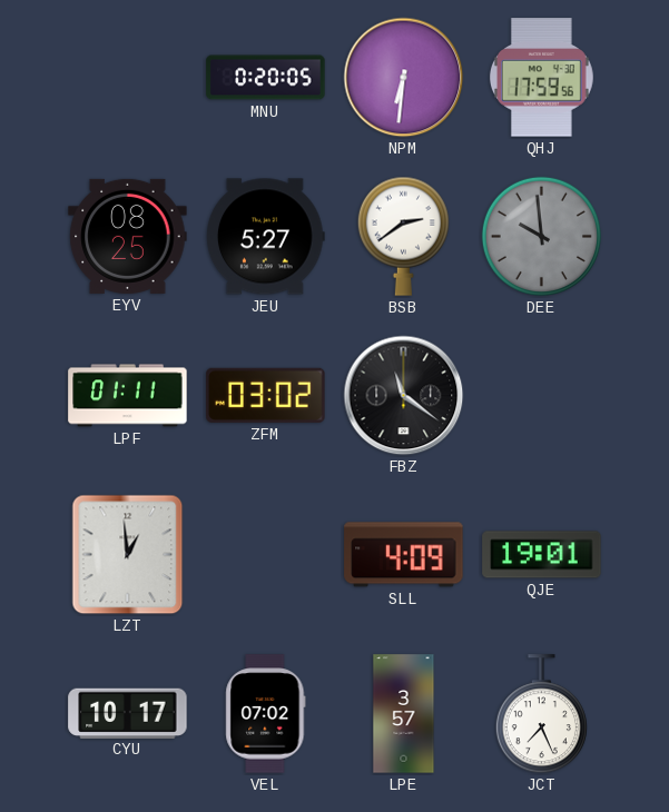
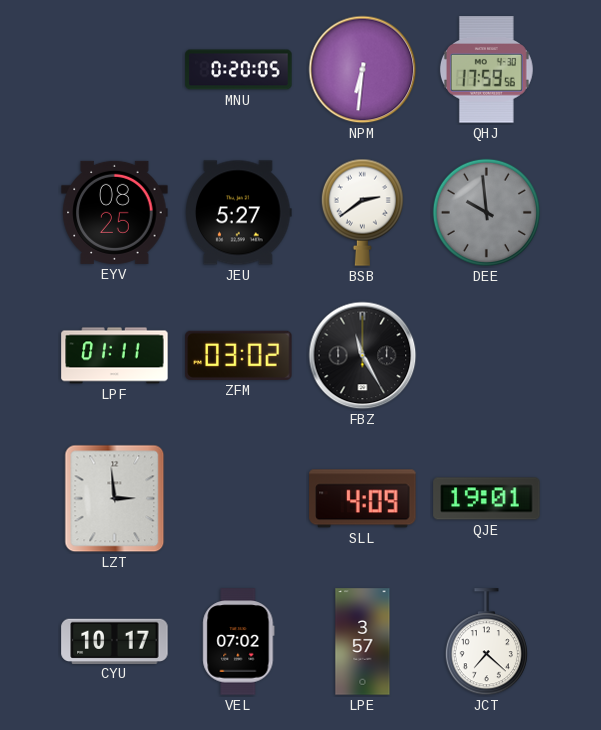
FBZ: 11:21 -> 11:25
LZT: 12:59 -> 2:59
JCT: 7:26 -> 7:22
